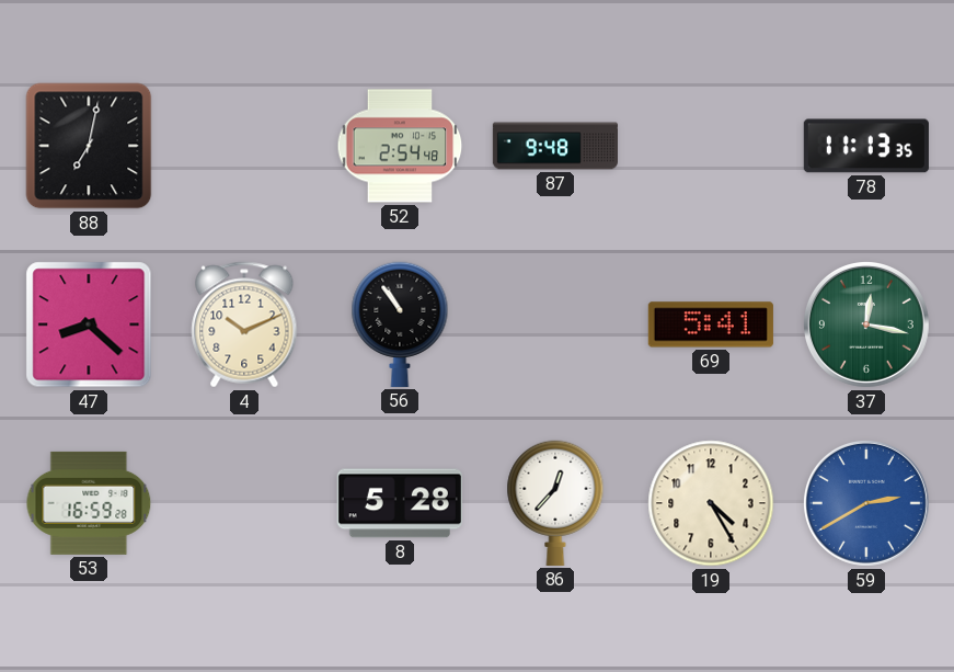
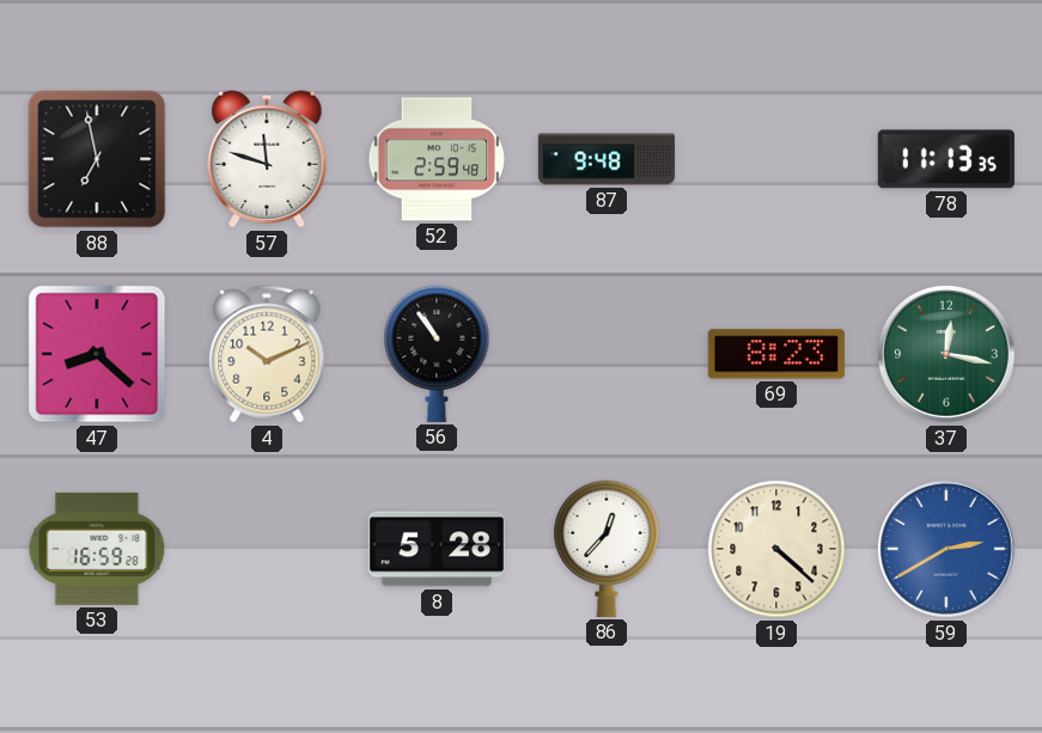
88: 7:02 -> 6:58
57: none -> 11:48
52: 2:54 -> 2:59
69: 5:41 -> 8:23
19: 4:25 -> 4:22
